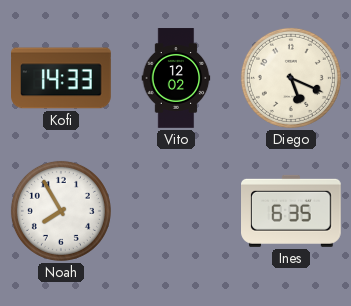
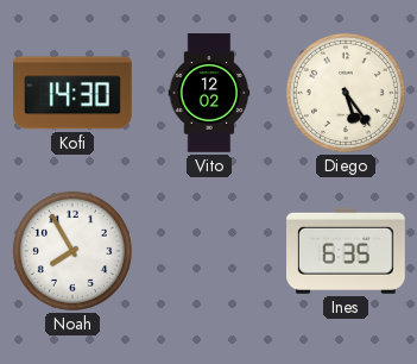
Kofi: 14:33 -> 14:30
Diego: 5:19 -> 5:24
